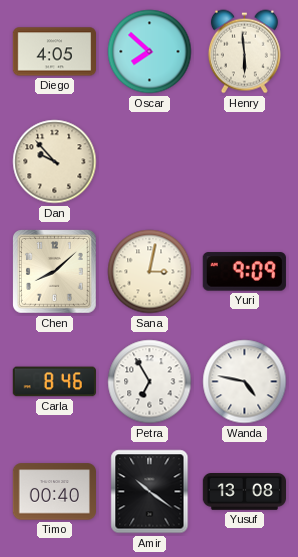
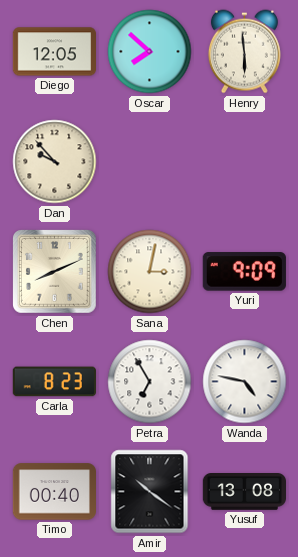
Diego: 4:05 -> 12:05
Chen: 8:08 -> 8:11
Carla: 8:46 -> 8:23
